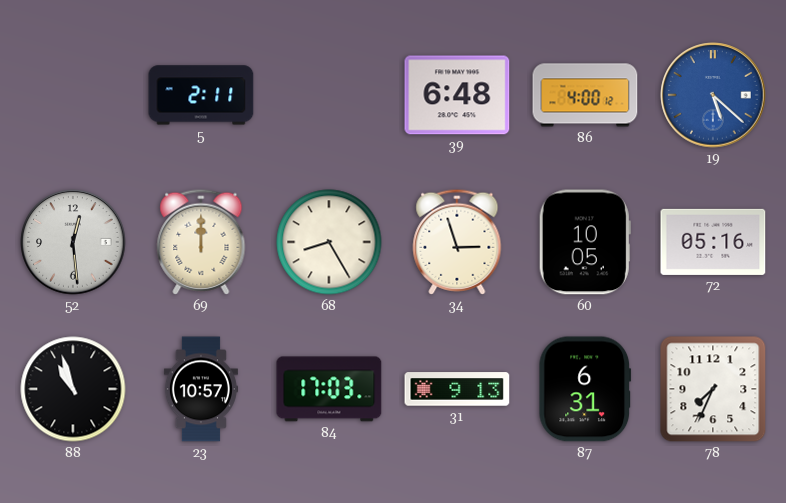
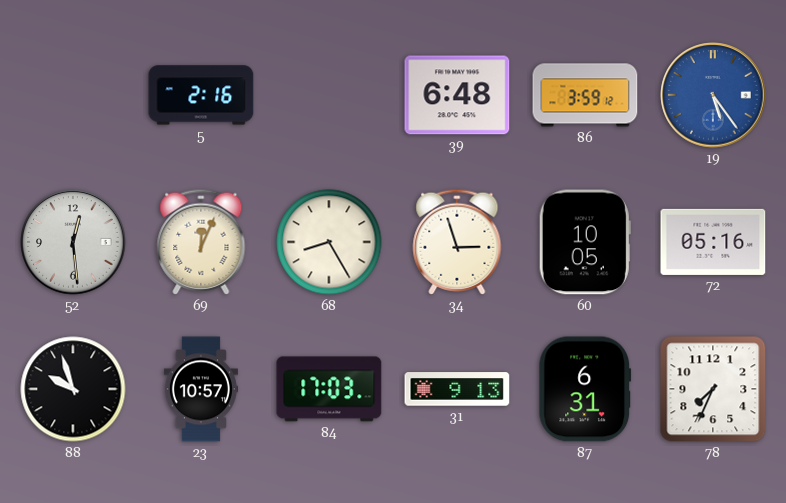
5: 2:11 -> 2:16
86: 4:00 -> 3:59
19: 5:22 -> 5:24
69: 12:00 -> 12:04
88: 10:57 -> 9:57
